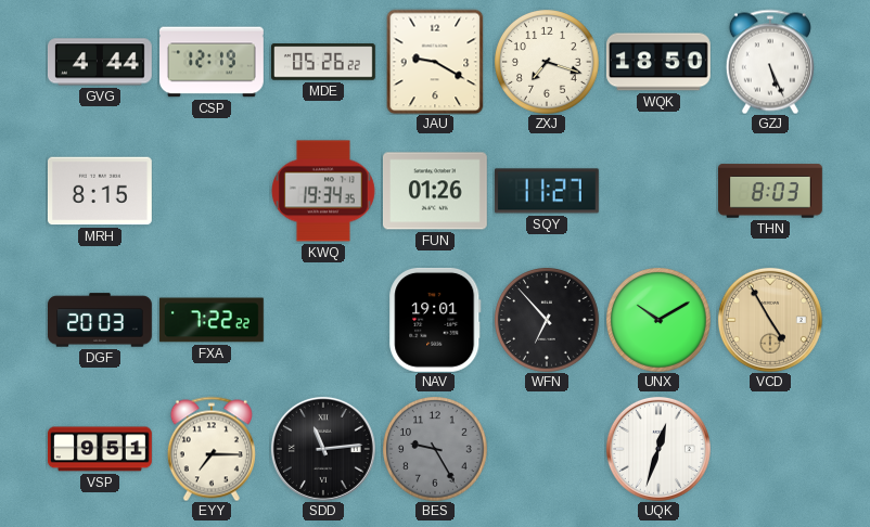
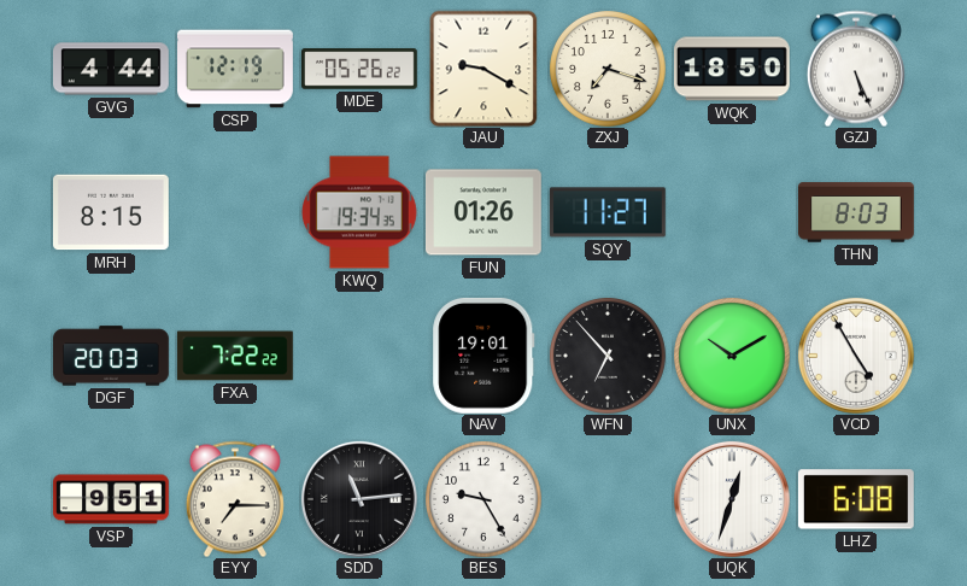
VCD dial: champagne -> white
BES dial: grey -> white
LHZ: none -> 6:08
